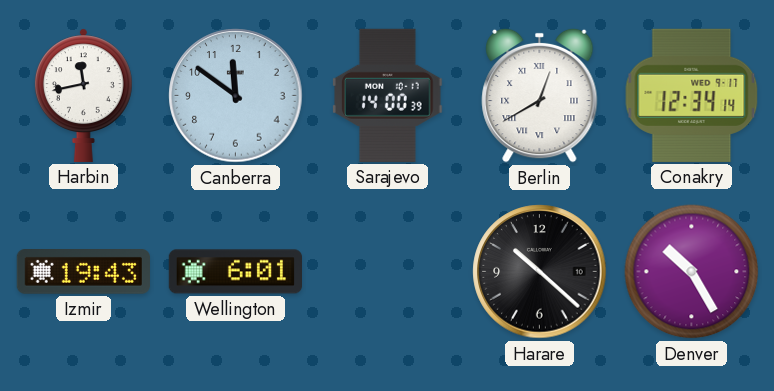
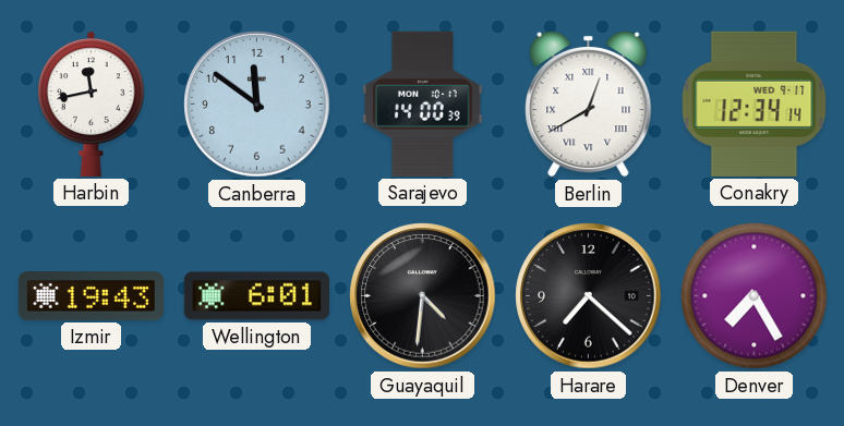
Guayaquil: none -> 4:31
Harare: 10:22 -> 7:22
Denver: 10:25 -> 7:25
